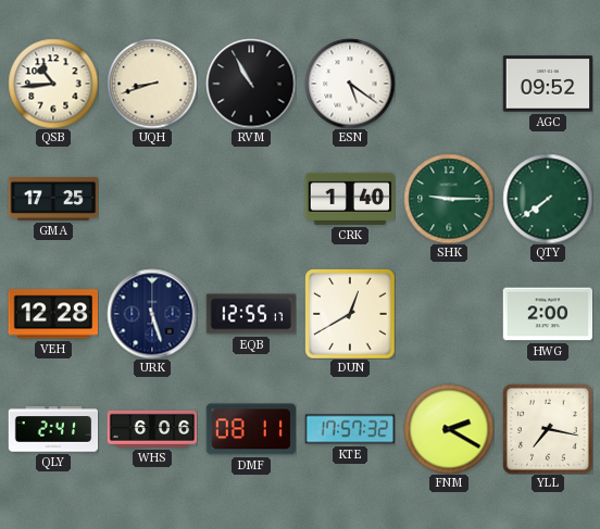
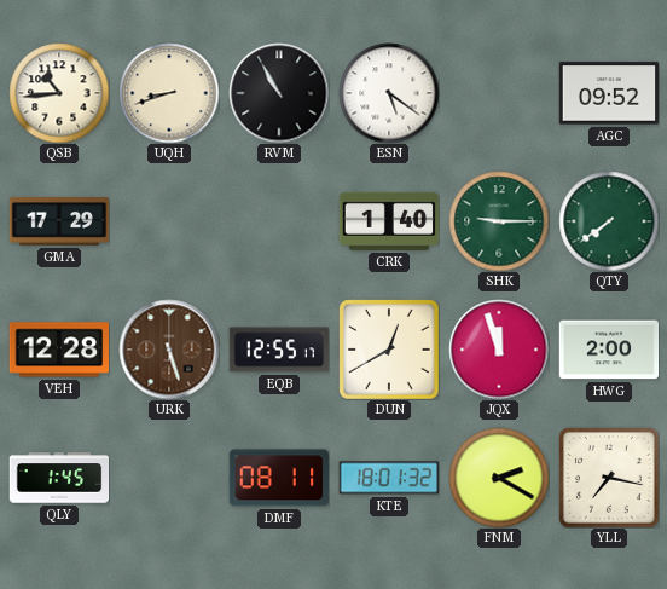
GMA: 17:25 -> 17:29
URK dial: navy -> brown
JQX: none -> 11:57
QLY: 2:41 -> 1:45
WHS: 6:06 -> none
KTE: 17:57 -> 18:01
